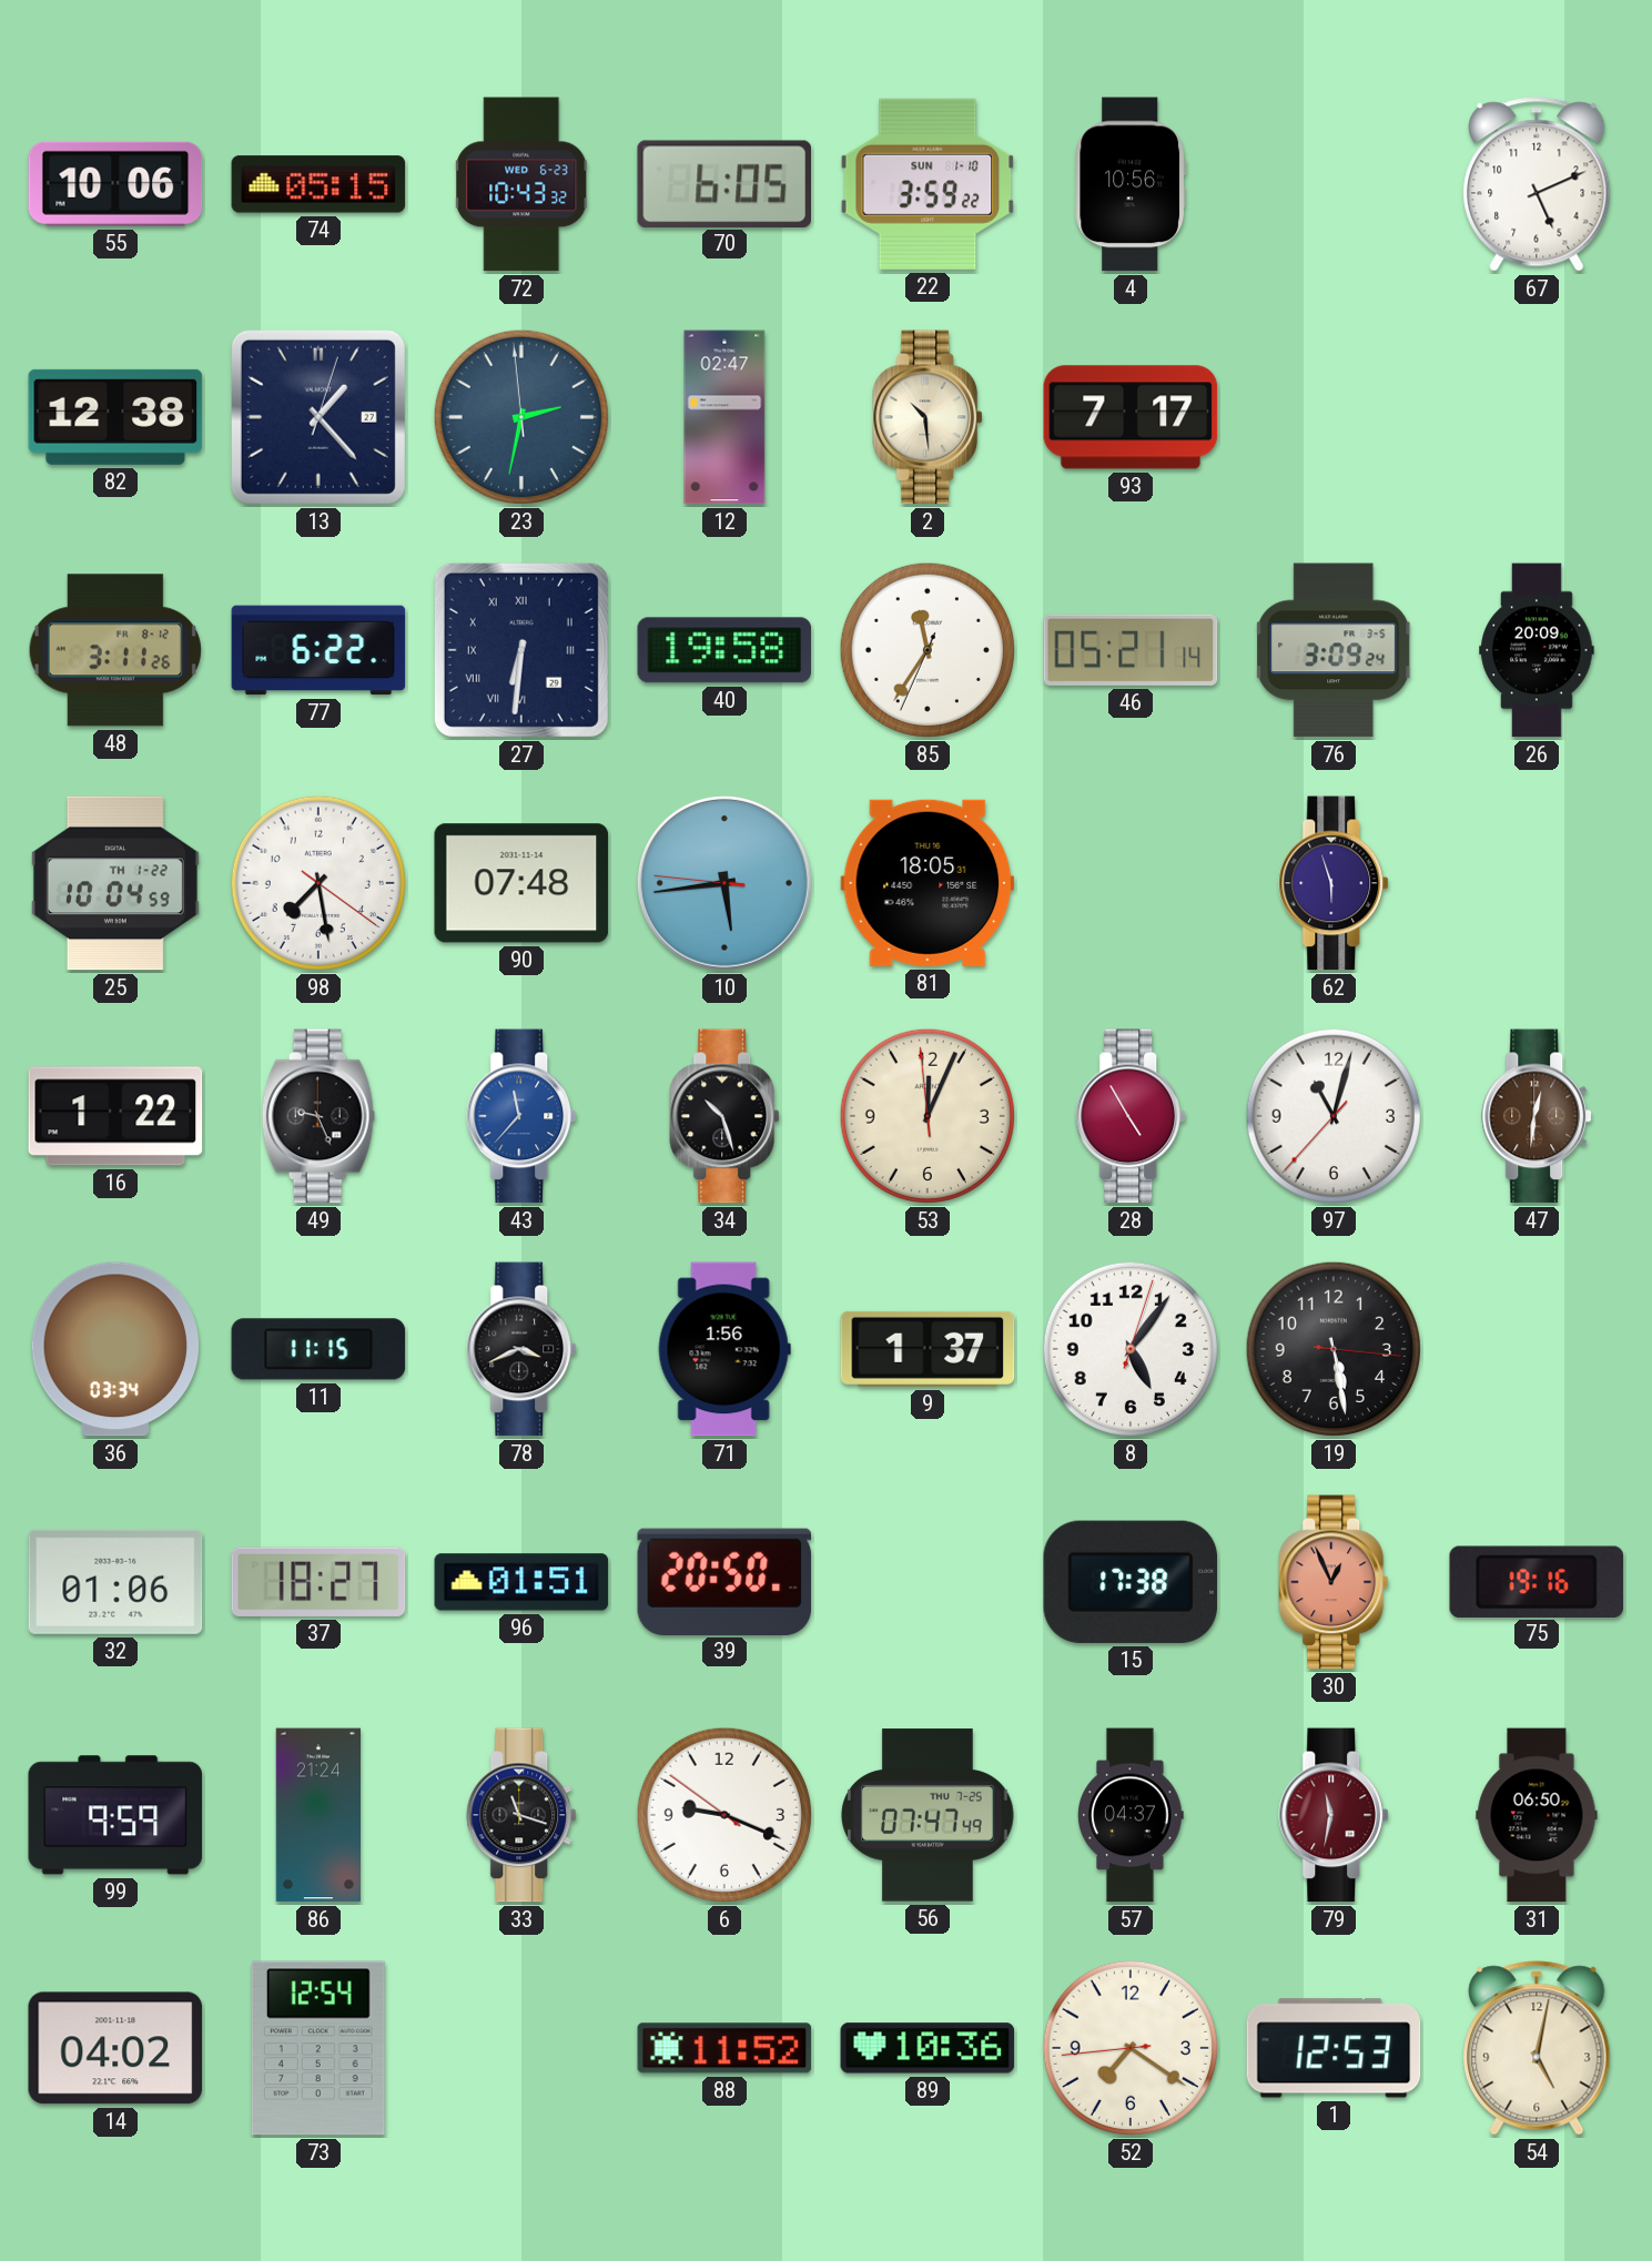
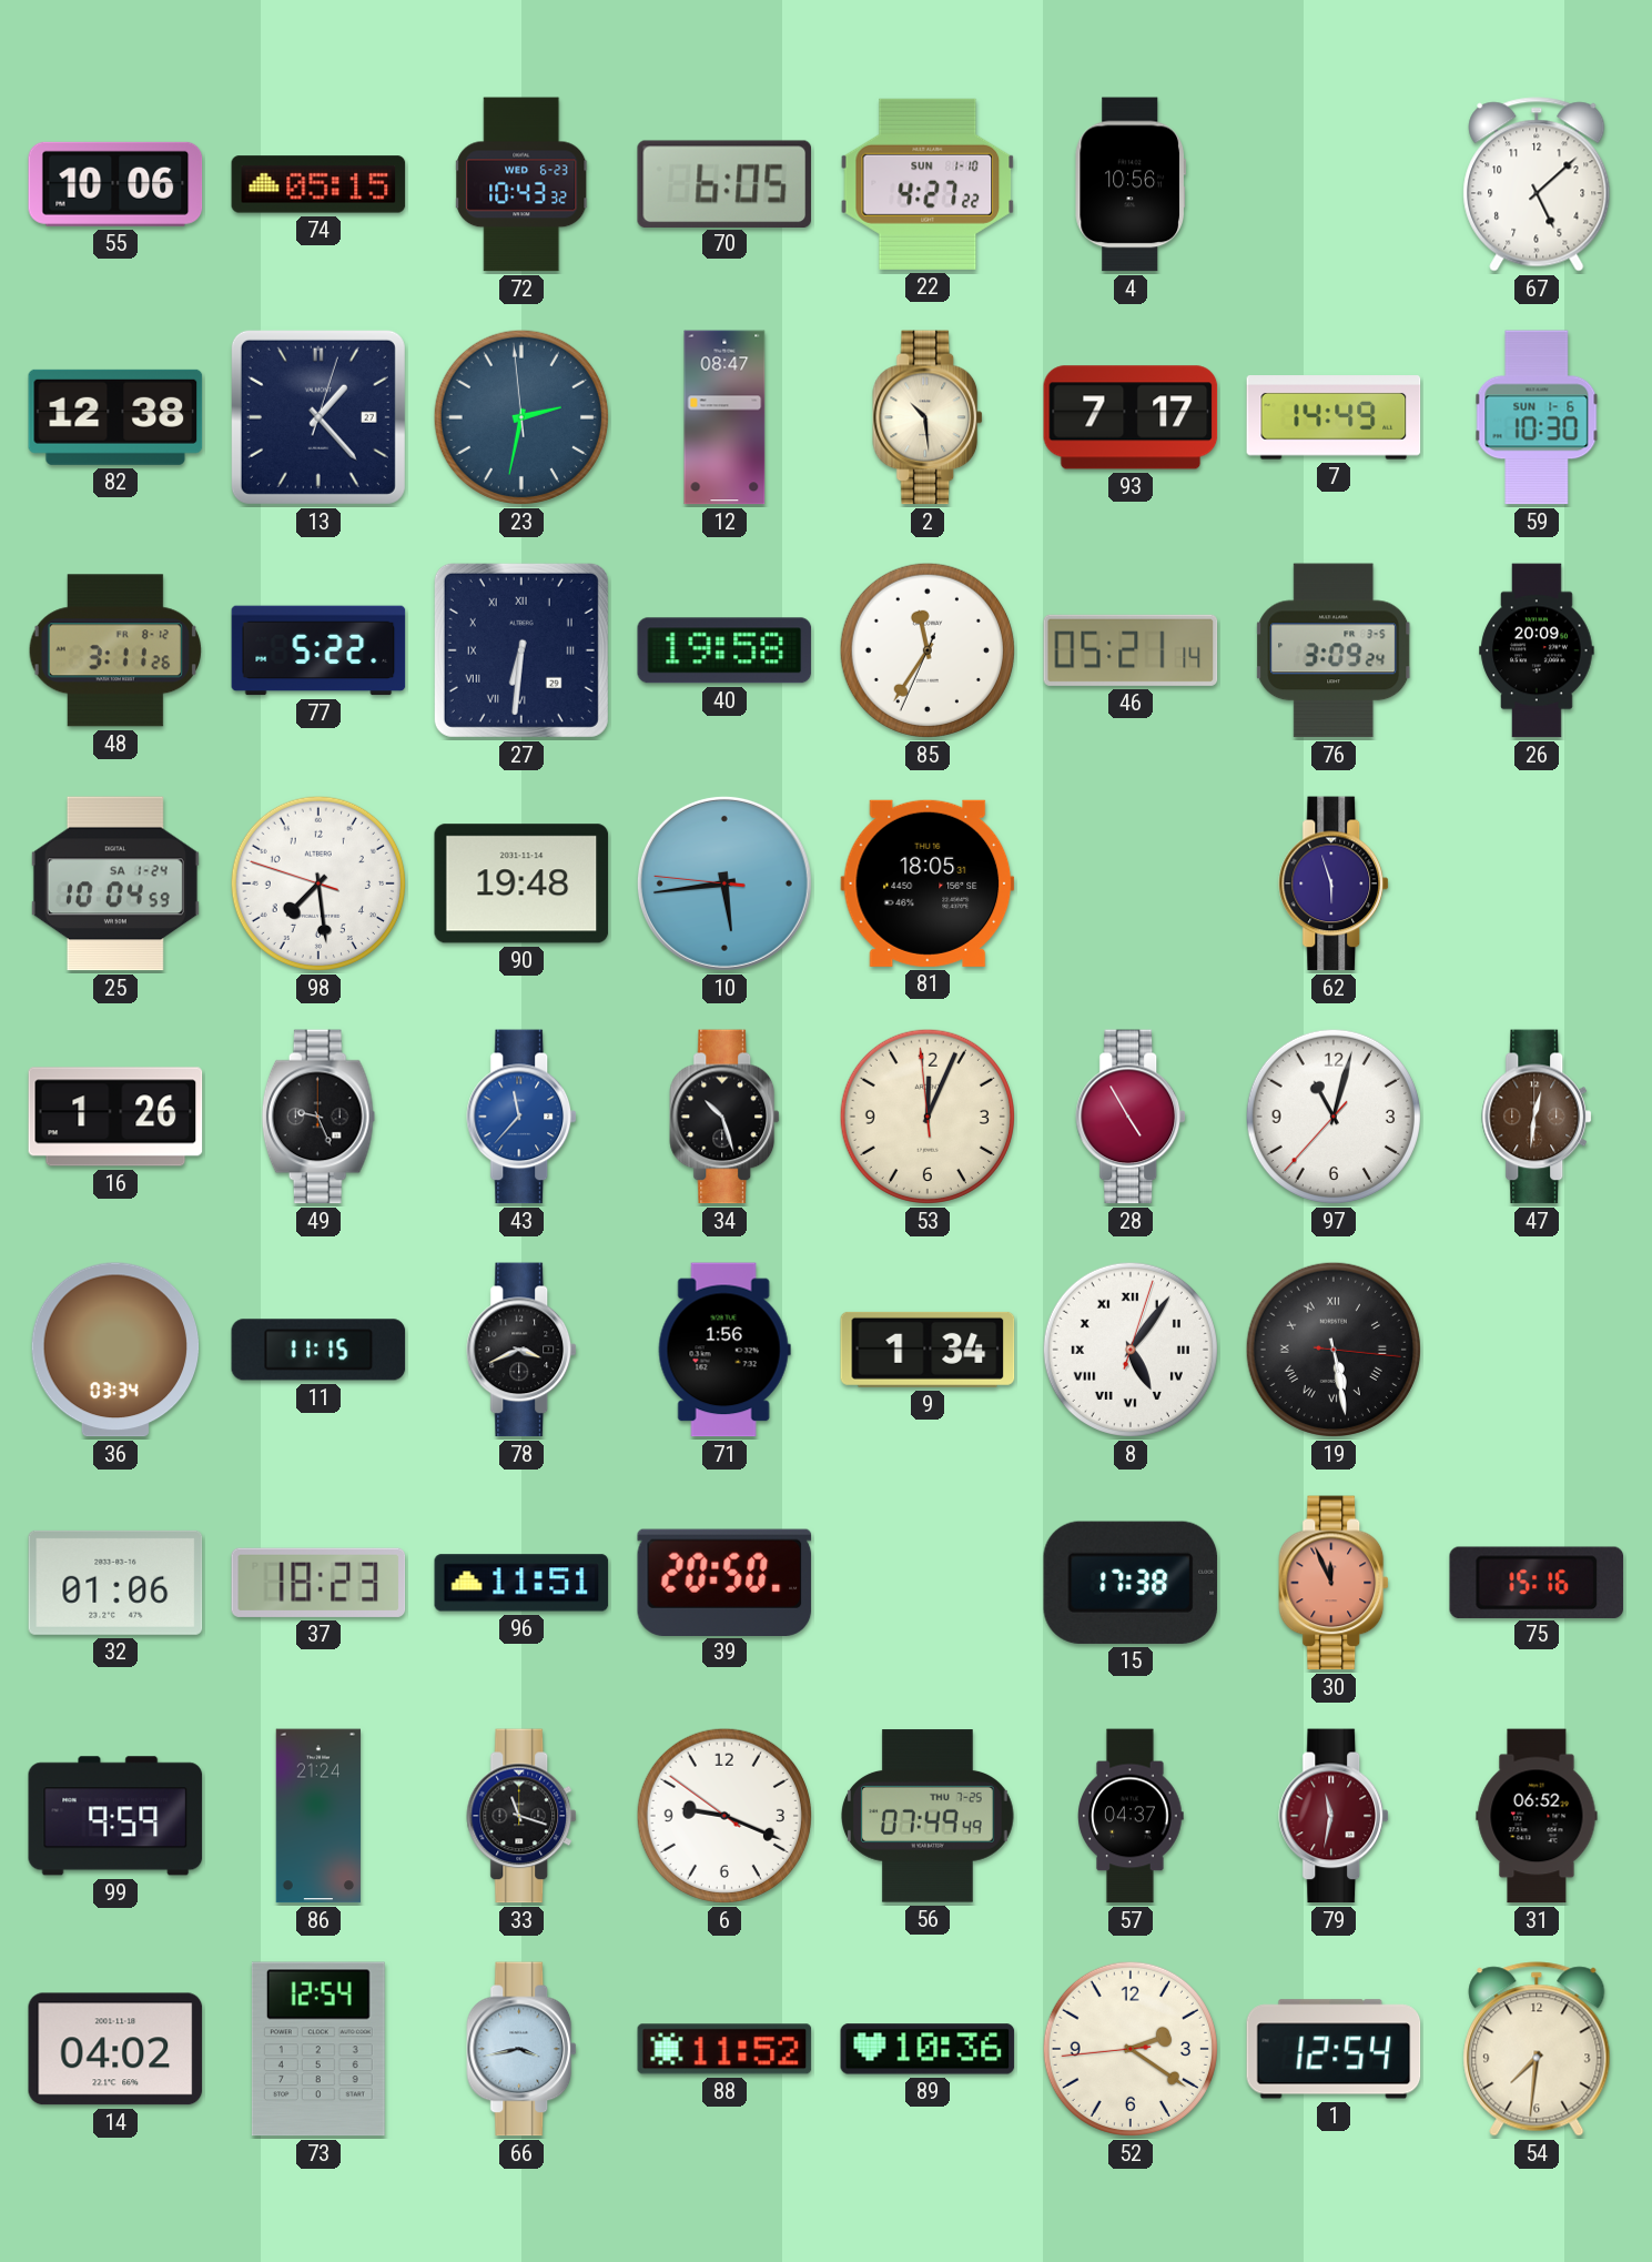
22: 3:59 -> 4:27
67: 5:11 -> 5:08
12: 02:47 -> 08:47
7: none -> 14:49
59: none -> 10:30
77: 6:22 -> 5:22
25 date: TH 1-22 -> SA 1-24
98: 7:28:21 -> 7:28:48
90: 07:48 -> 19:48
16: 1:22 -> 1:26
9: 1:37 -> 1:34
8 numerals: Arabic -> Roman
19 numerals: Arabic -> Roman
37: 18:27 -> 18:23
96: 01:51 -> 11:51
30: 12:56 -> 11:56
75: 19:16 -> 15:16
56: 07:47 -> 07:49
31: 06:50 -> 06:52
66: none -> 3:43
52: 7:20 -> 2:20
1: 12:53 -> 12:54
54: 5:02 -> 7:31
